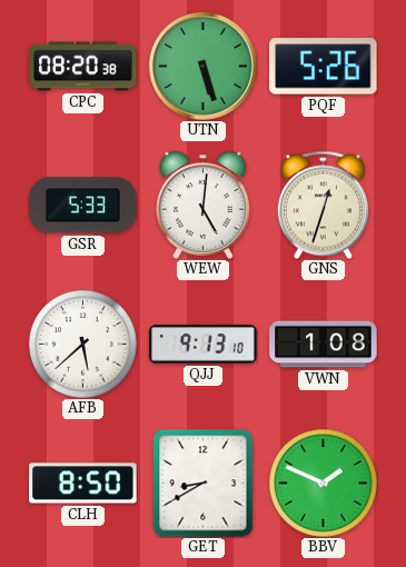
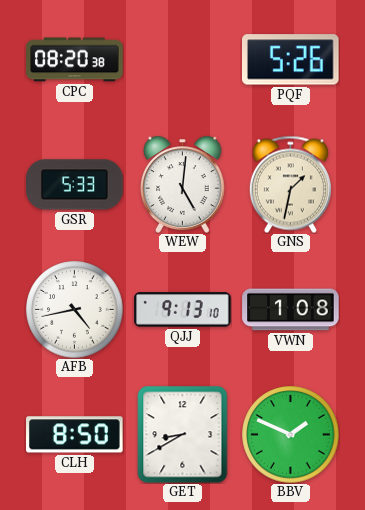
UTN: 5:27 -> none
GNS: 12:33 -> 1:32
AFB: 5:38 -> 4:43
